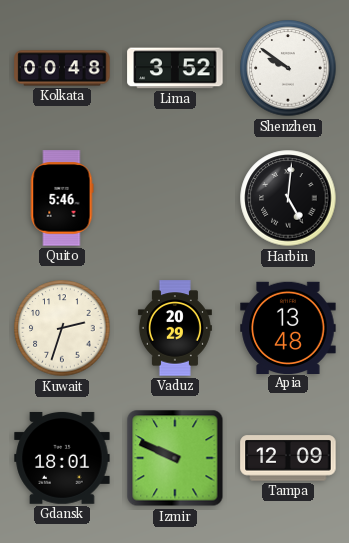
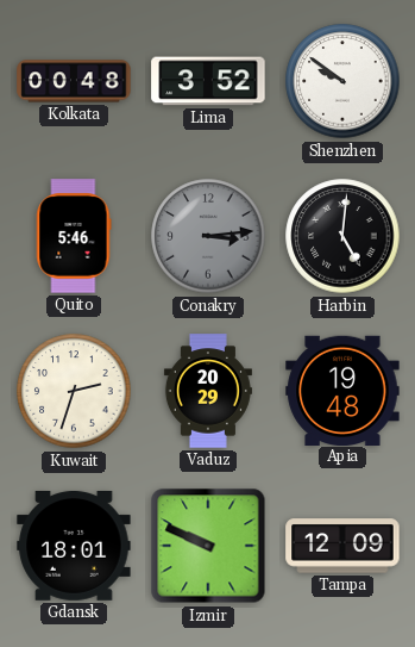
Conakry: none -> 3:14
Apia: 13:48 -> 19:48
